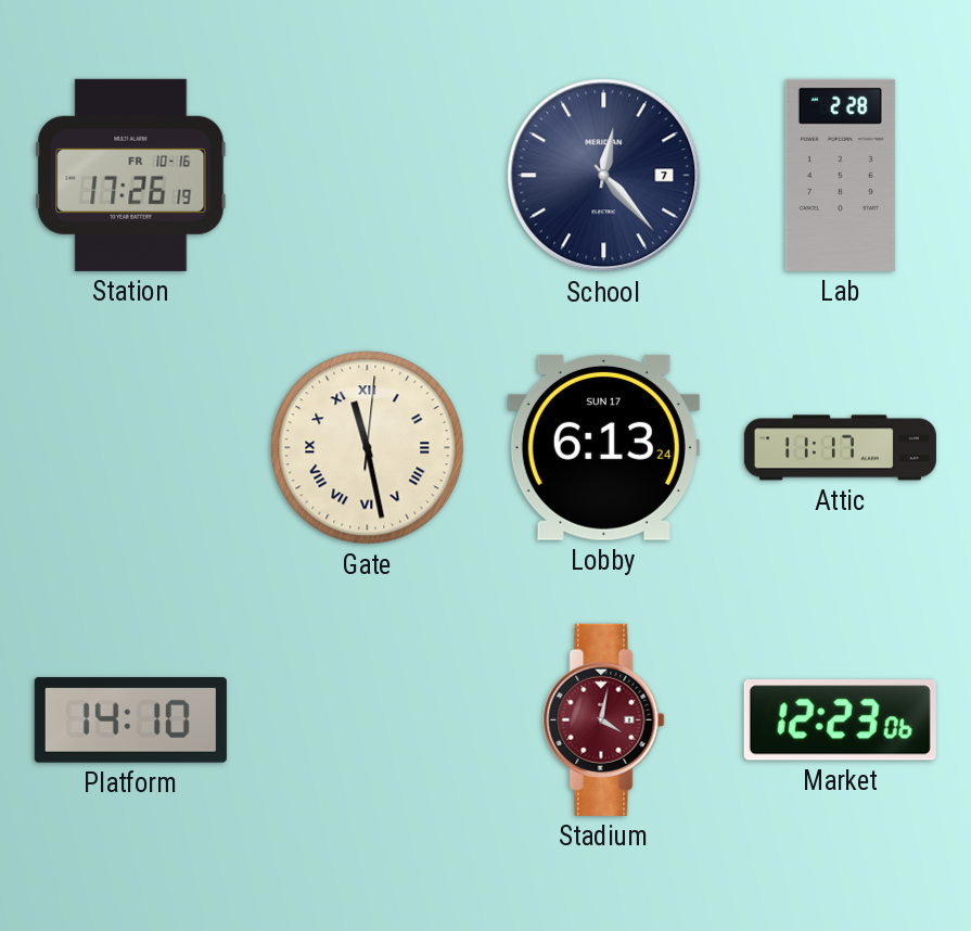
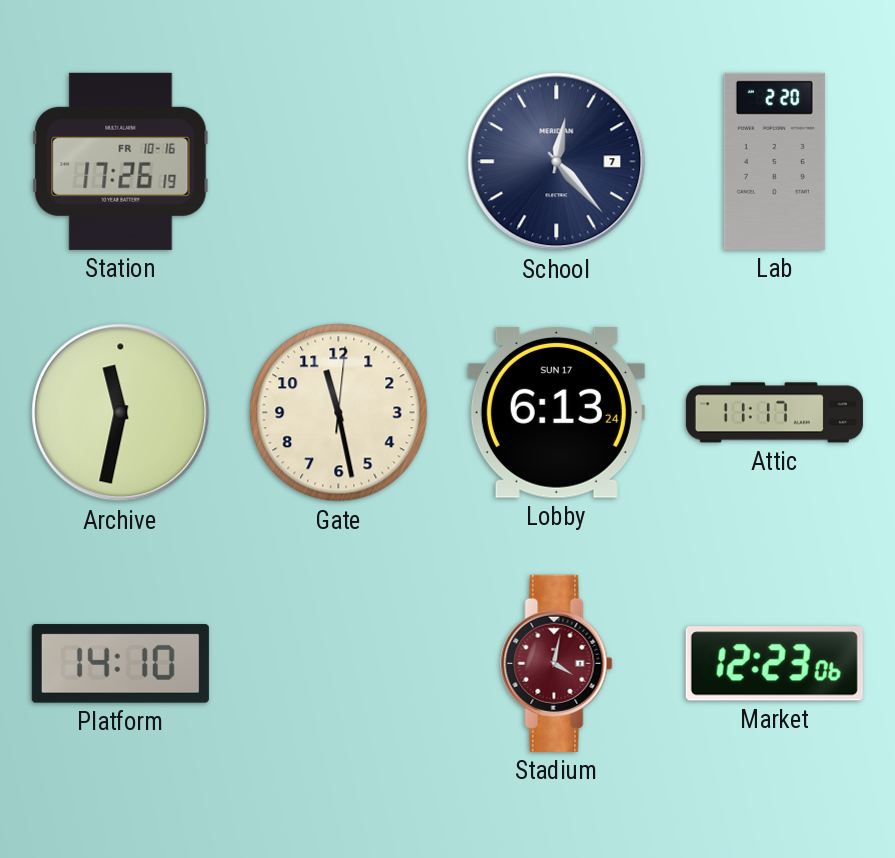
Lab: 2:28 -> 2:20
Archive: none -> 11:32
Gate numerals: Roman -> Arabic
